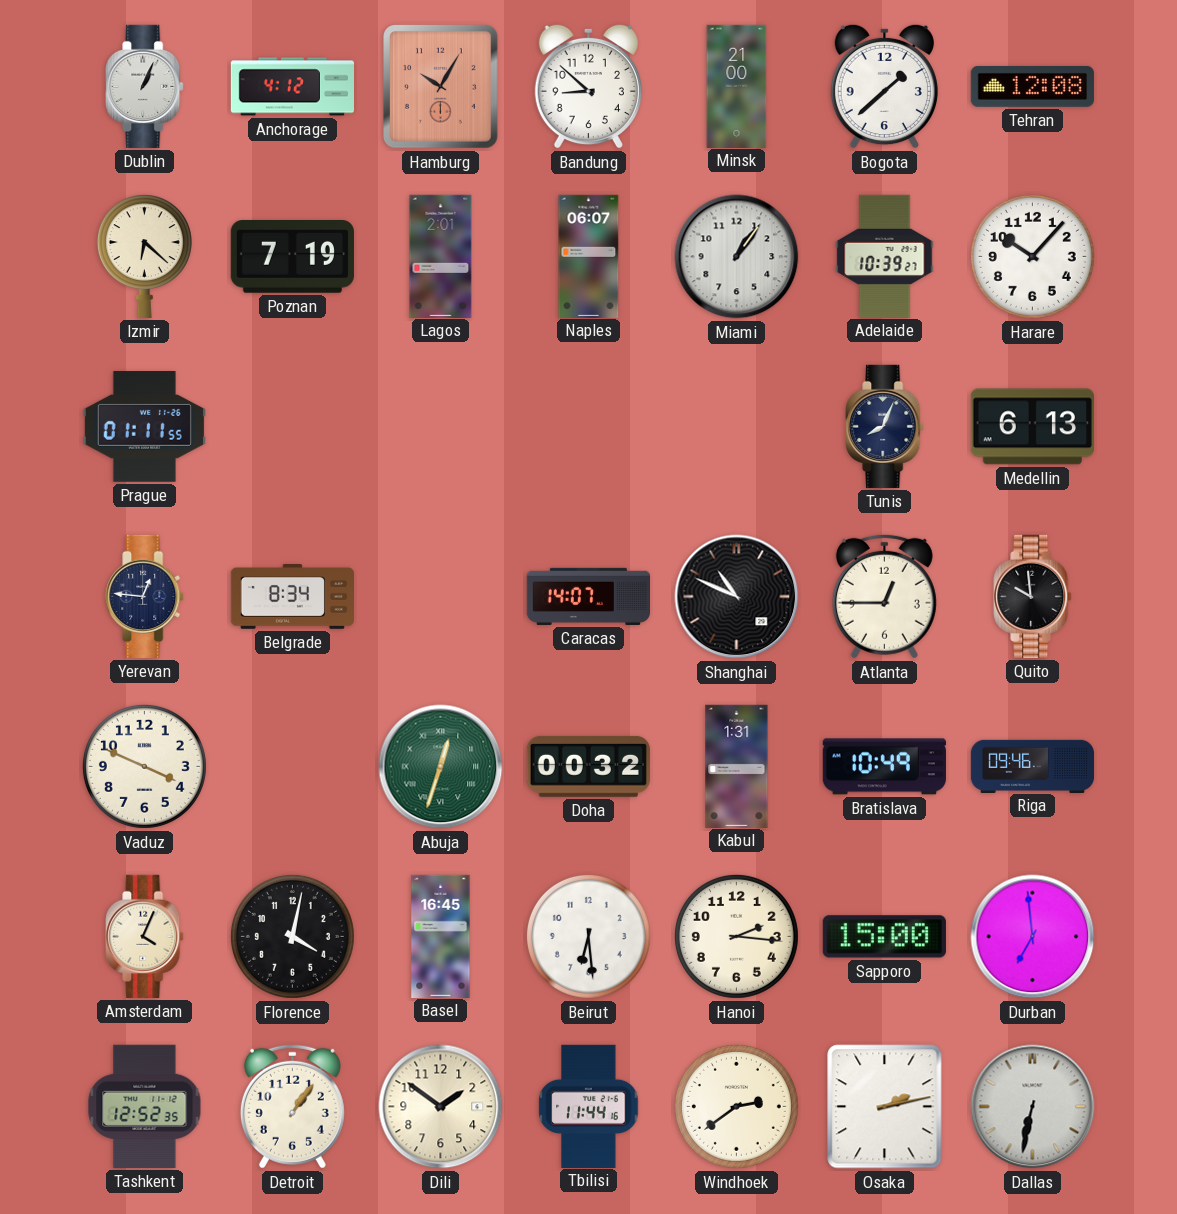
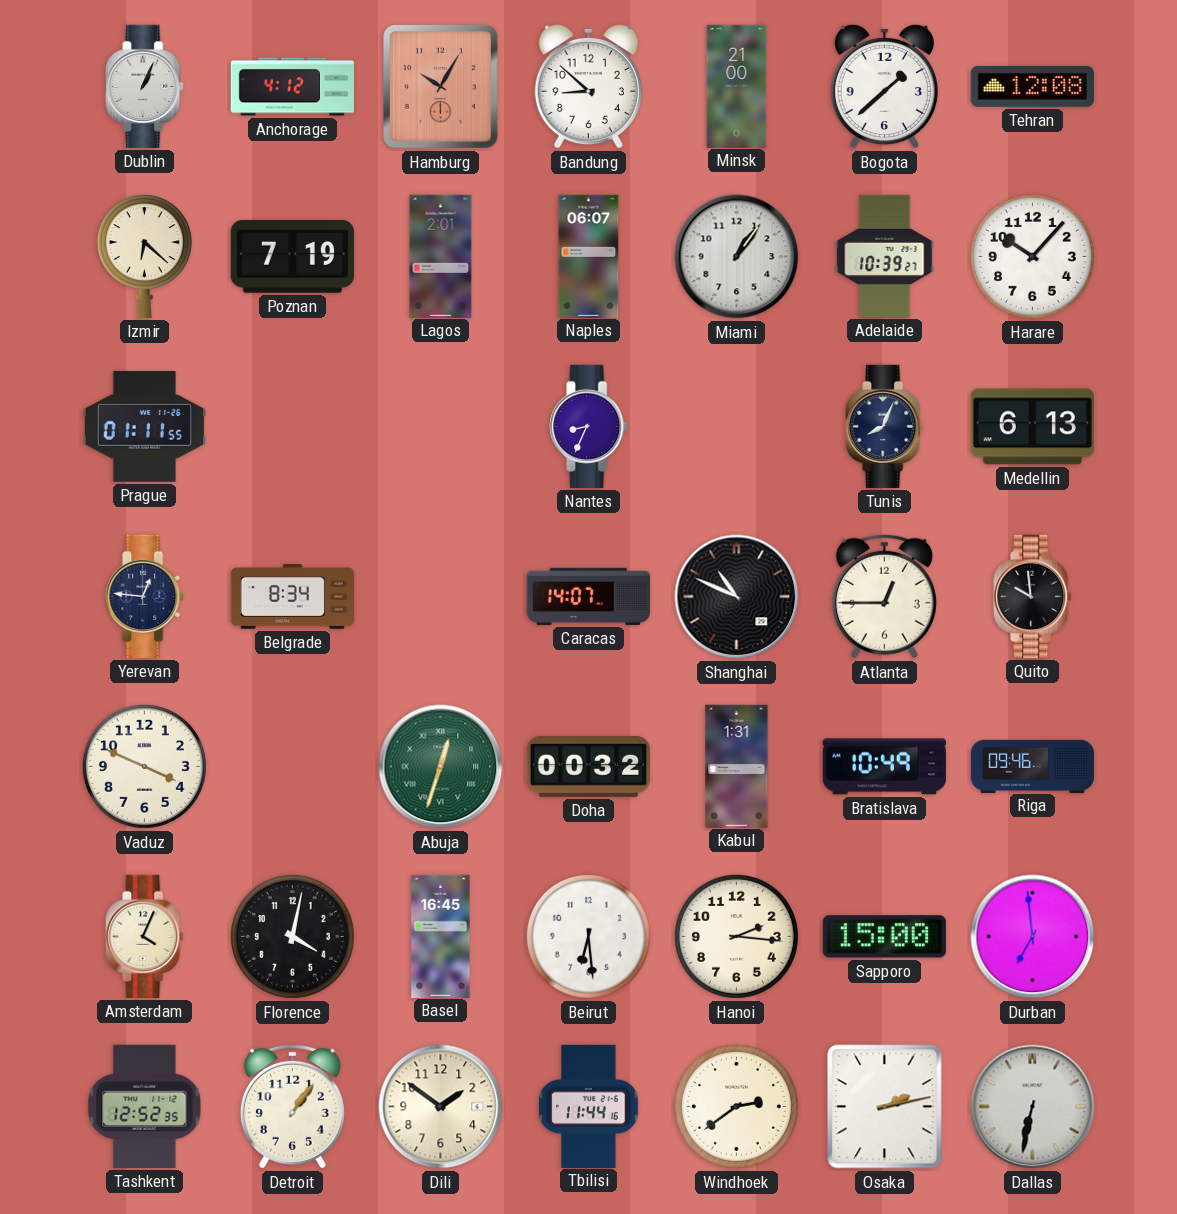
Nantes: none -> 8:34
